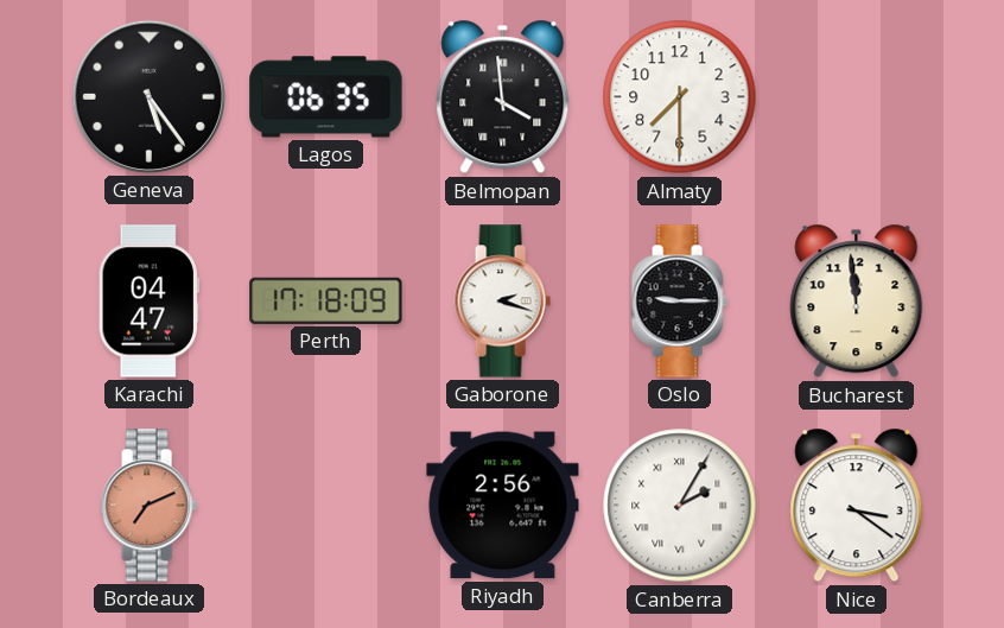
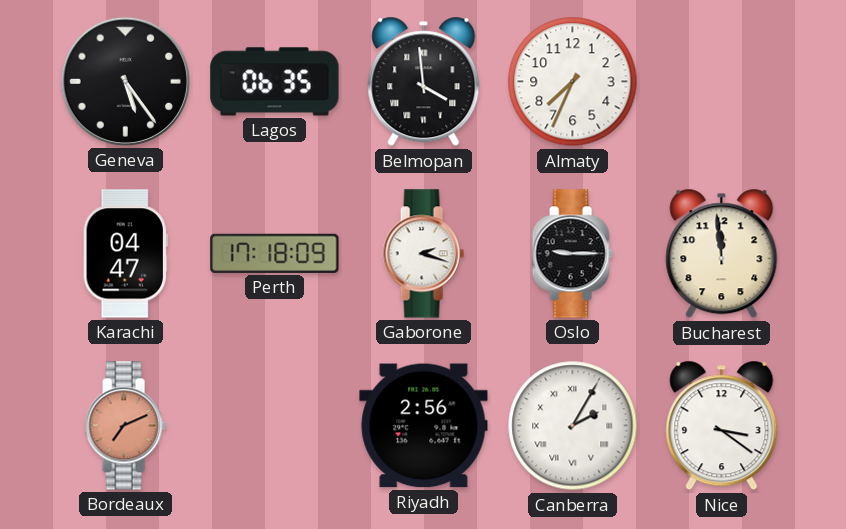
Almaty: 7:30 -> 7:34
